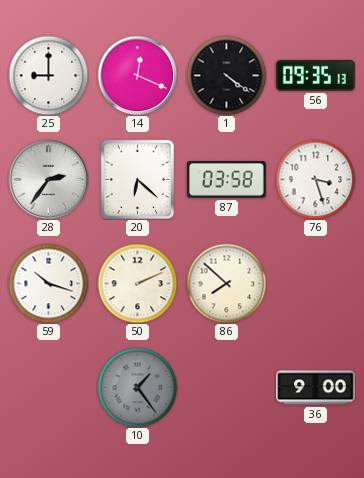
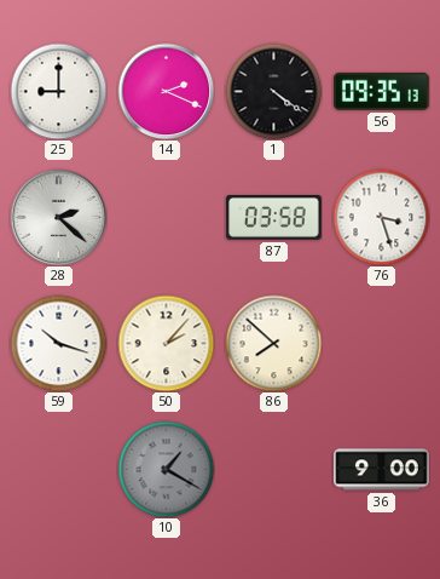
14: 12:19 -> 2:19
28: 2:36 -> 2:22
20: 6:22 -> none
50: 2:11 -> 2:07
10: 1:24 -> 1:20
